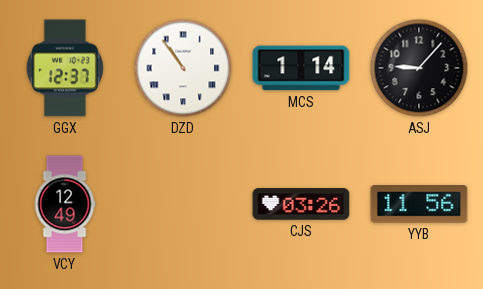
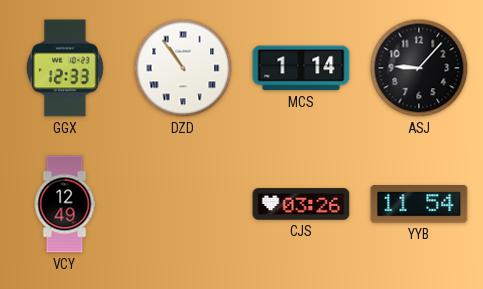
GGX: 12:37 -> 12:33
YYB: 11:56 -> 11:54
